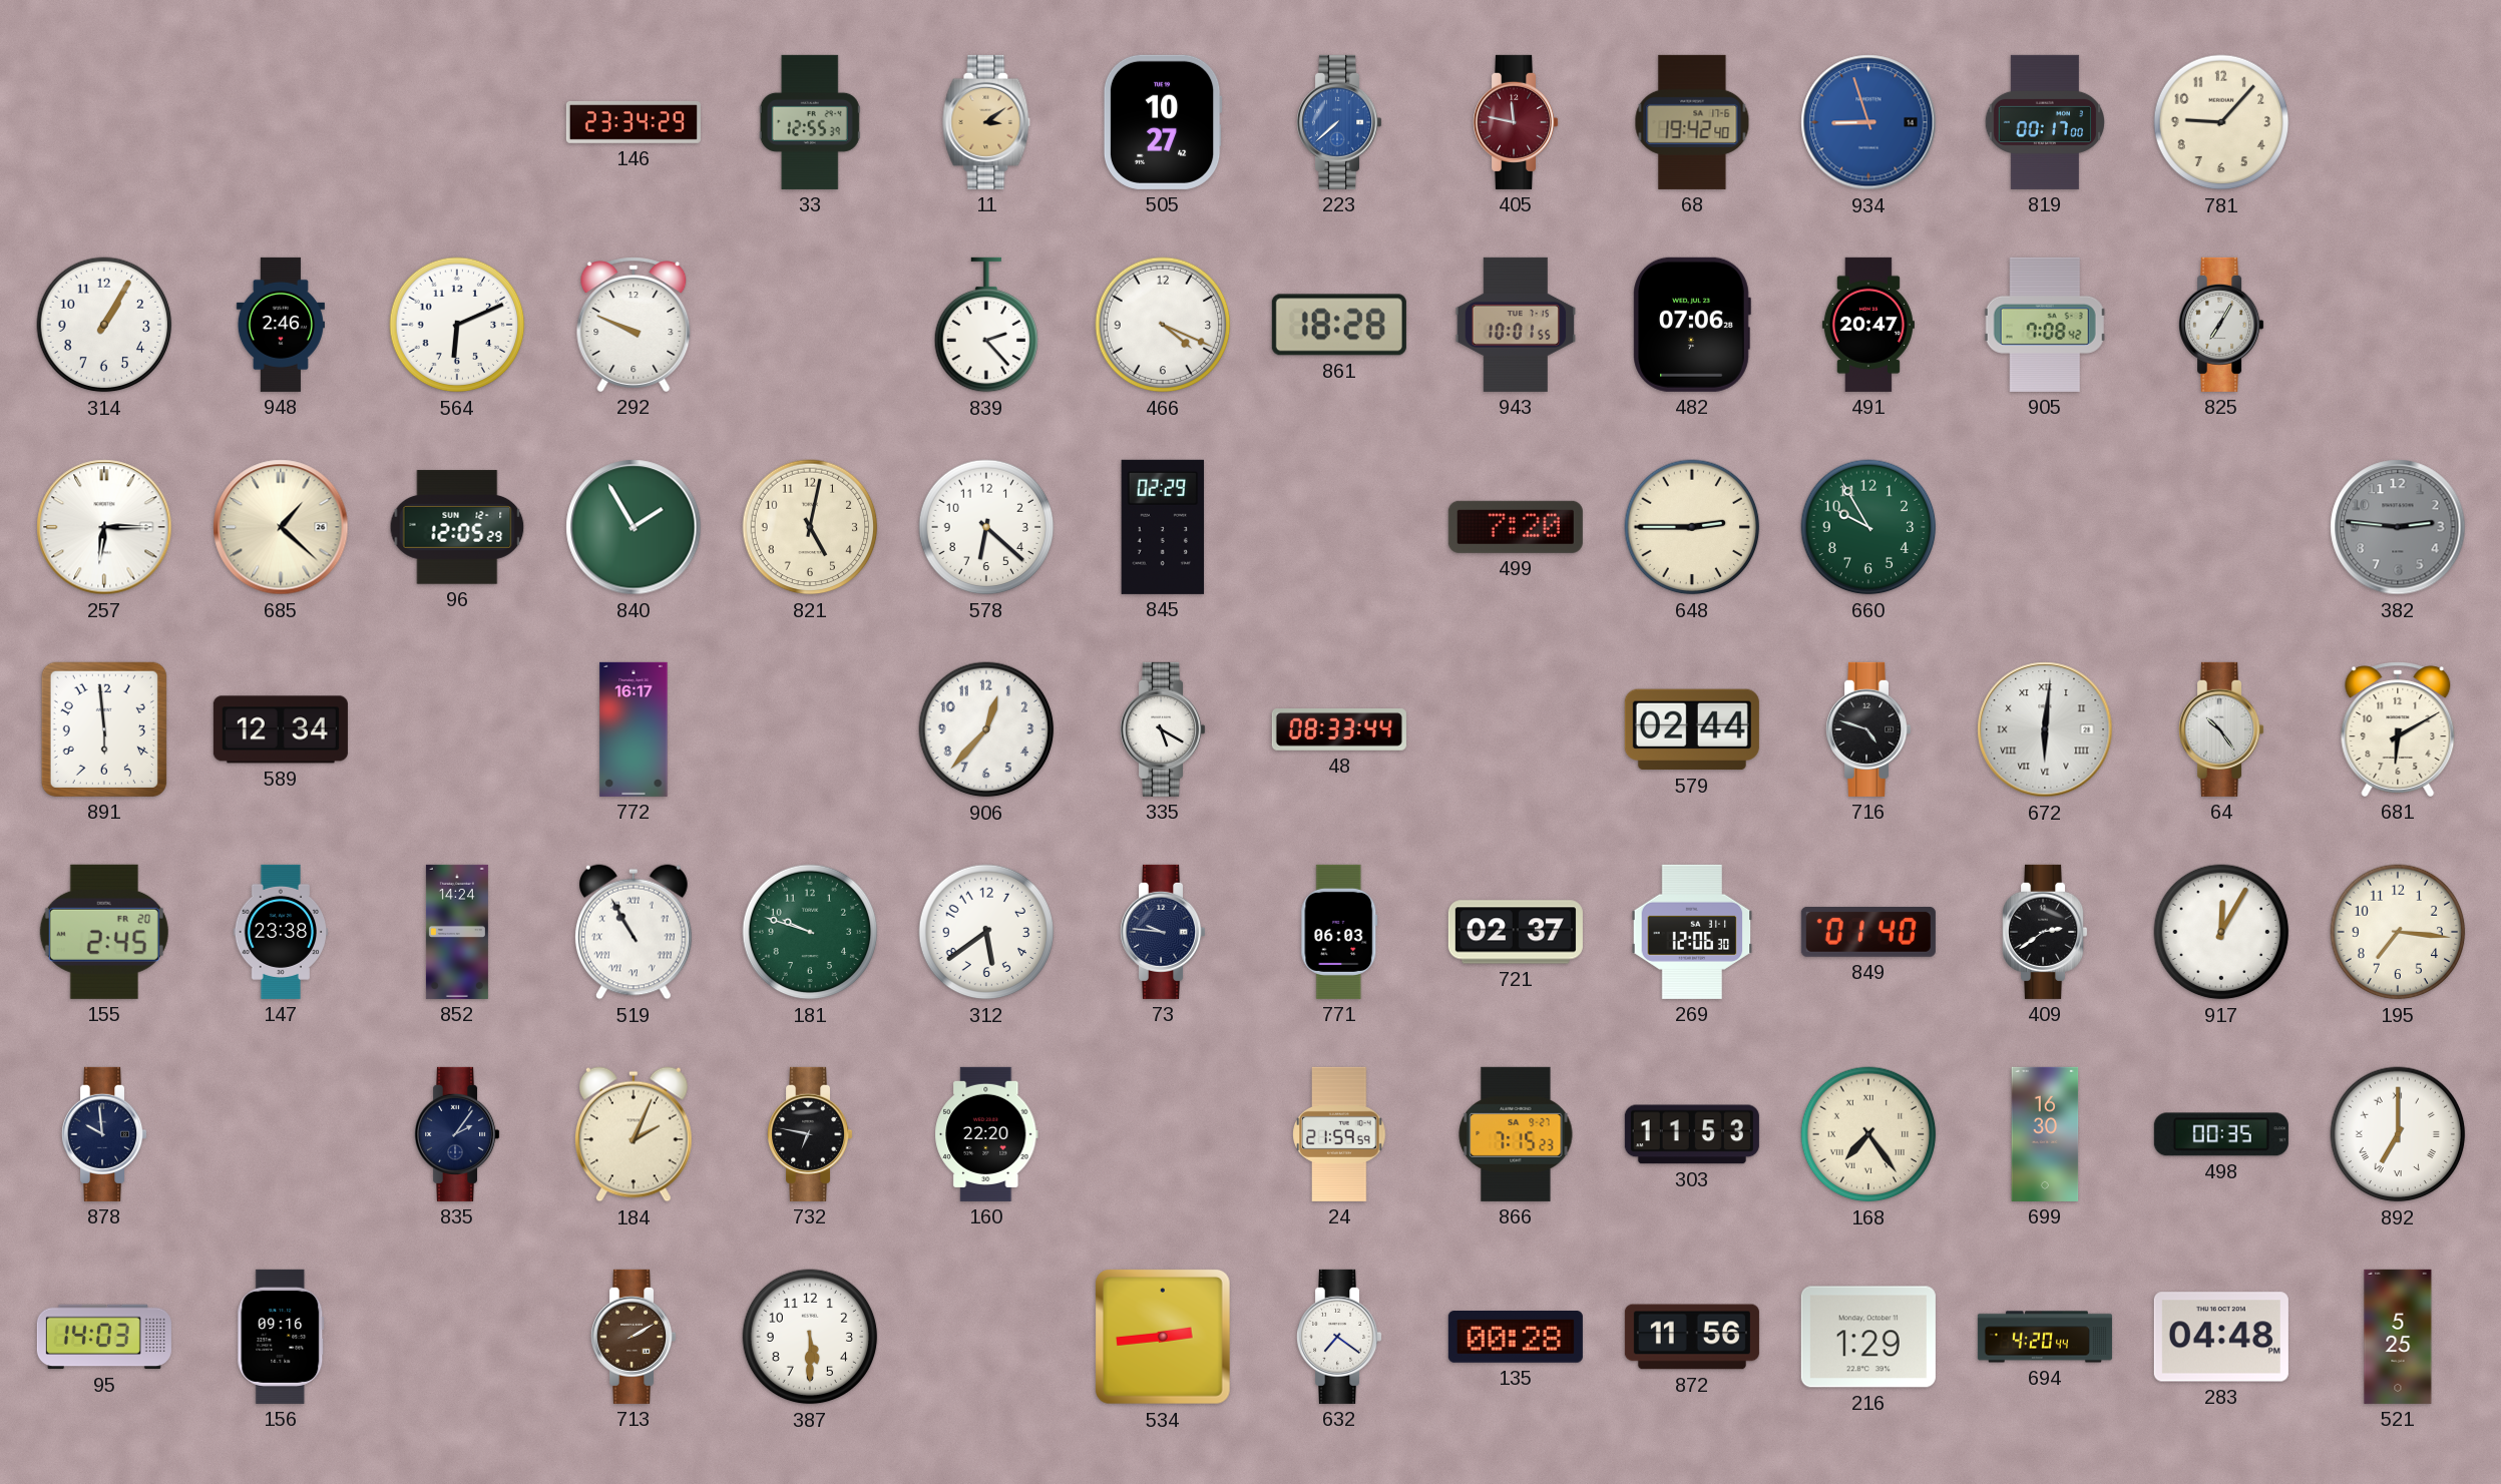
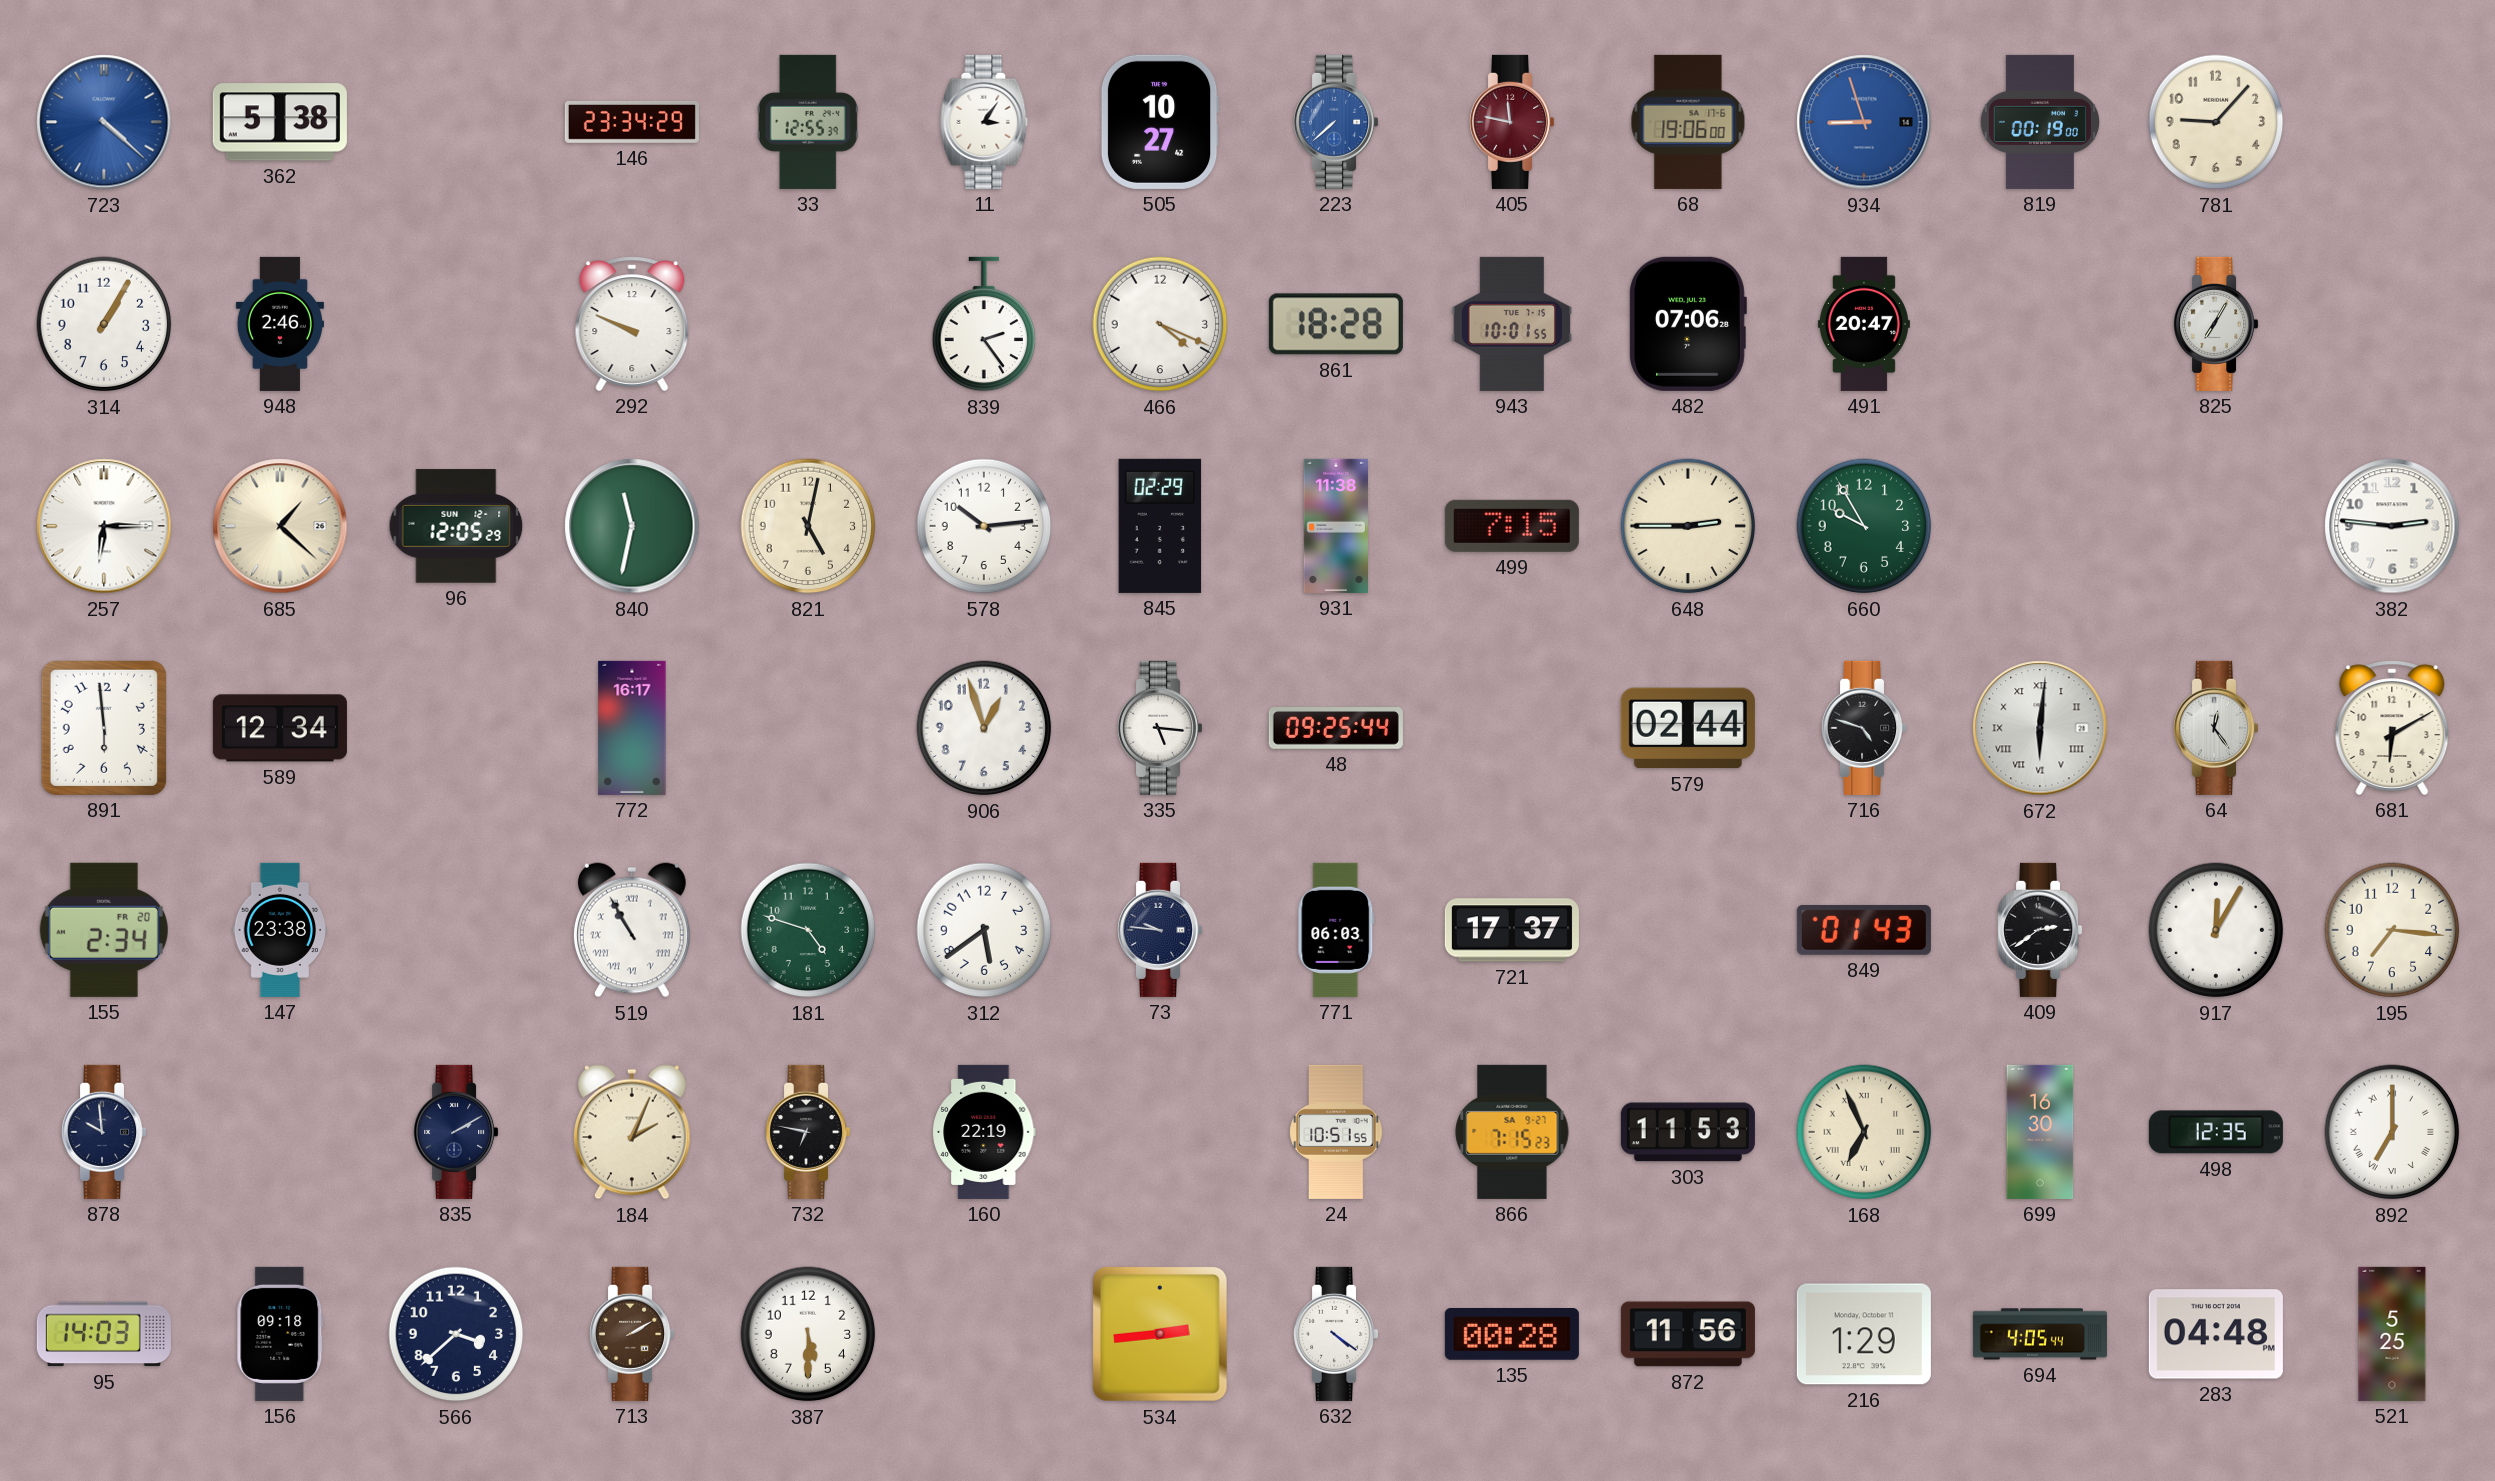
723: none -> 4:22
362: none -> 5:38
11: 3:09 -> 3:06
11 dial: champagne -> white
68: 19:42 -> 19:06
819: 00:17 -> 00:19
564: 6:11 -> none
839: 2:23 -> 2:24
905: 7:08 -> none
840: 1:55 -> 11:32
578: 6:22 -> 10:14
931: none -> 11:38
499: 7:20 -> 7:15
382 dial: grey -> white
906: 12:37 -> 12:57
335: 5:20 -> 5:16
48: 08:33 -> 09:25
64: 10:24 -> 12:24
155: 2:45 -> 2:34
852: 14:24 -> none
181: 9:48 -> 4:48
721: 02:37 -> 17:37
269: 12:06 -> none
849: 01:40 -> 01:43
835: 2:06 -> 2:10
160: 22:20 -> 22:19
24: 21:59 -> 10:51
168: 7:24 -> 6:56
498: 00:35 -> 12:35
156: 09:16 -> 09:18
566: none -> 3:38
632: 7:21 -> 4:21
694: 4:20 -> 4:05
